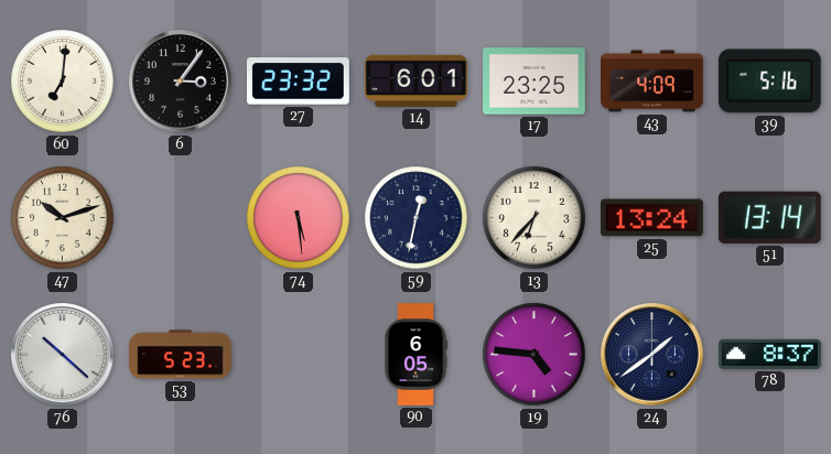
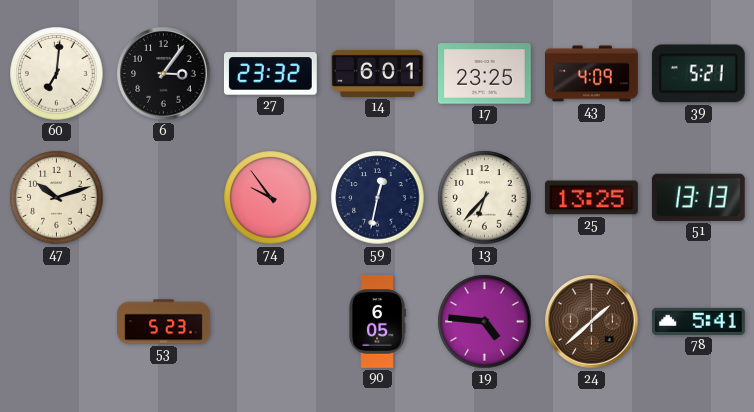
39: 5:16 -> 5:21
74: 5:29 -> 9:54
25: 13:24 -> 13:25
51: 13:14 -> 13:13
76: 10:22 -> none
24: 1:39 -> 1:38
24 dial: navy -> brown
78: 8:37 -> 5:41
